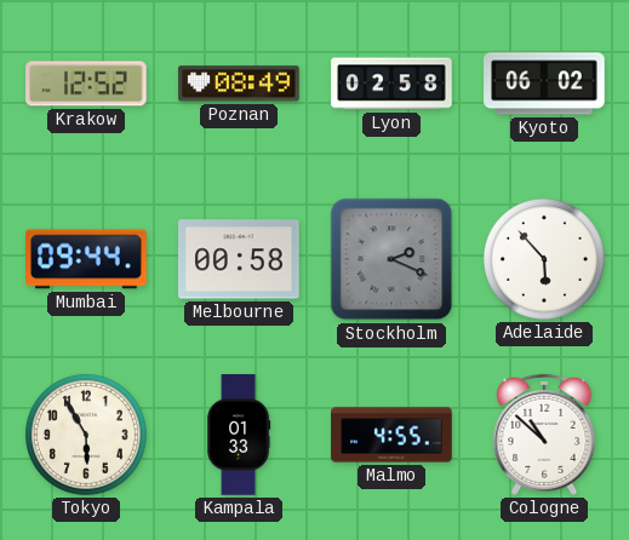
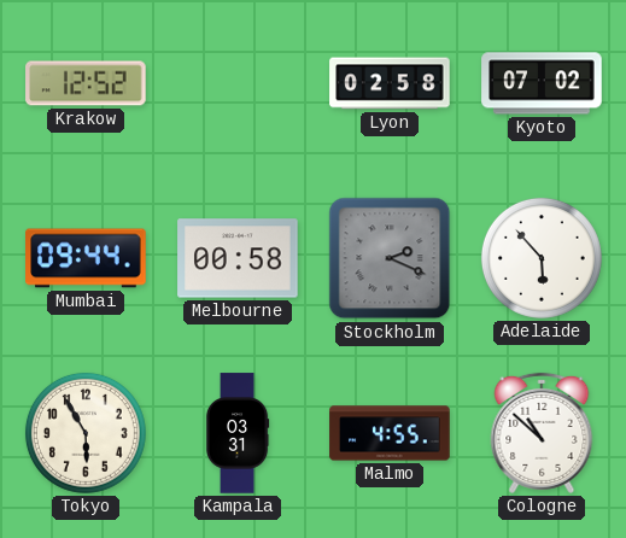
Poznan: 08:49 -> none
Kyoto: 06:02 -> 07:02
Kampala: 01:33 -> 03:31
